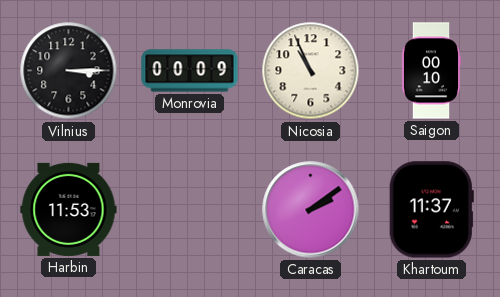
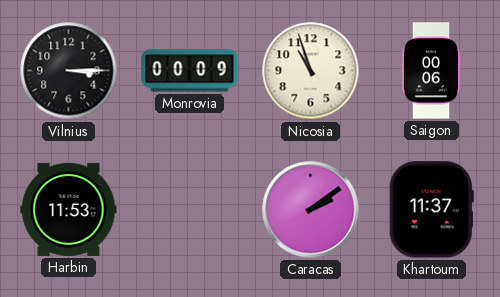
Nicosia: 10:56 -> 10:57
Saigon: 00:10 -> 00:06
